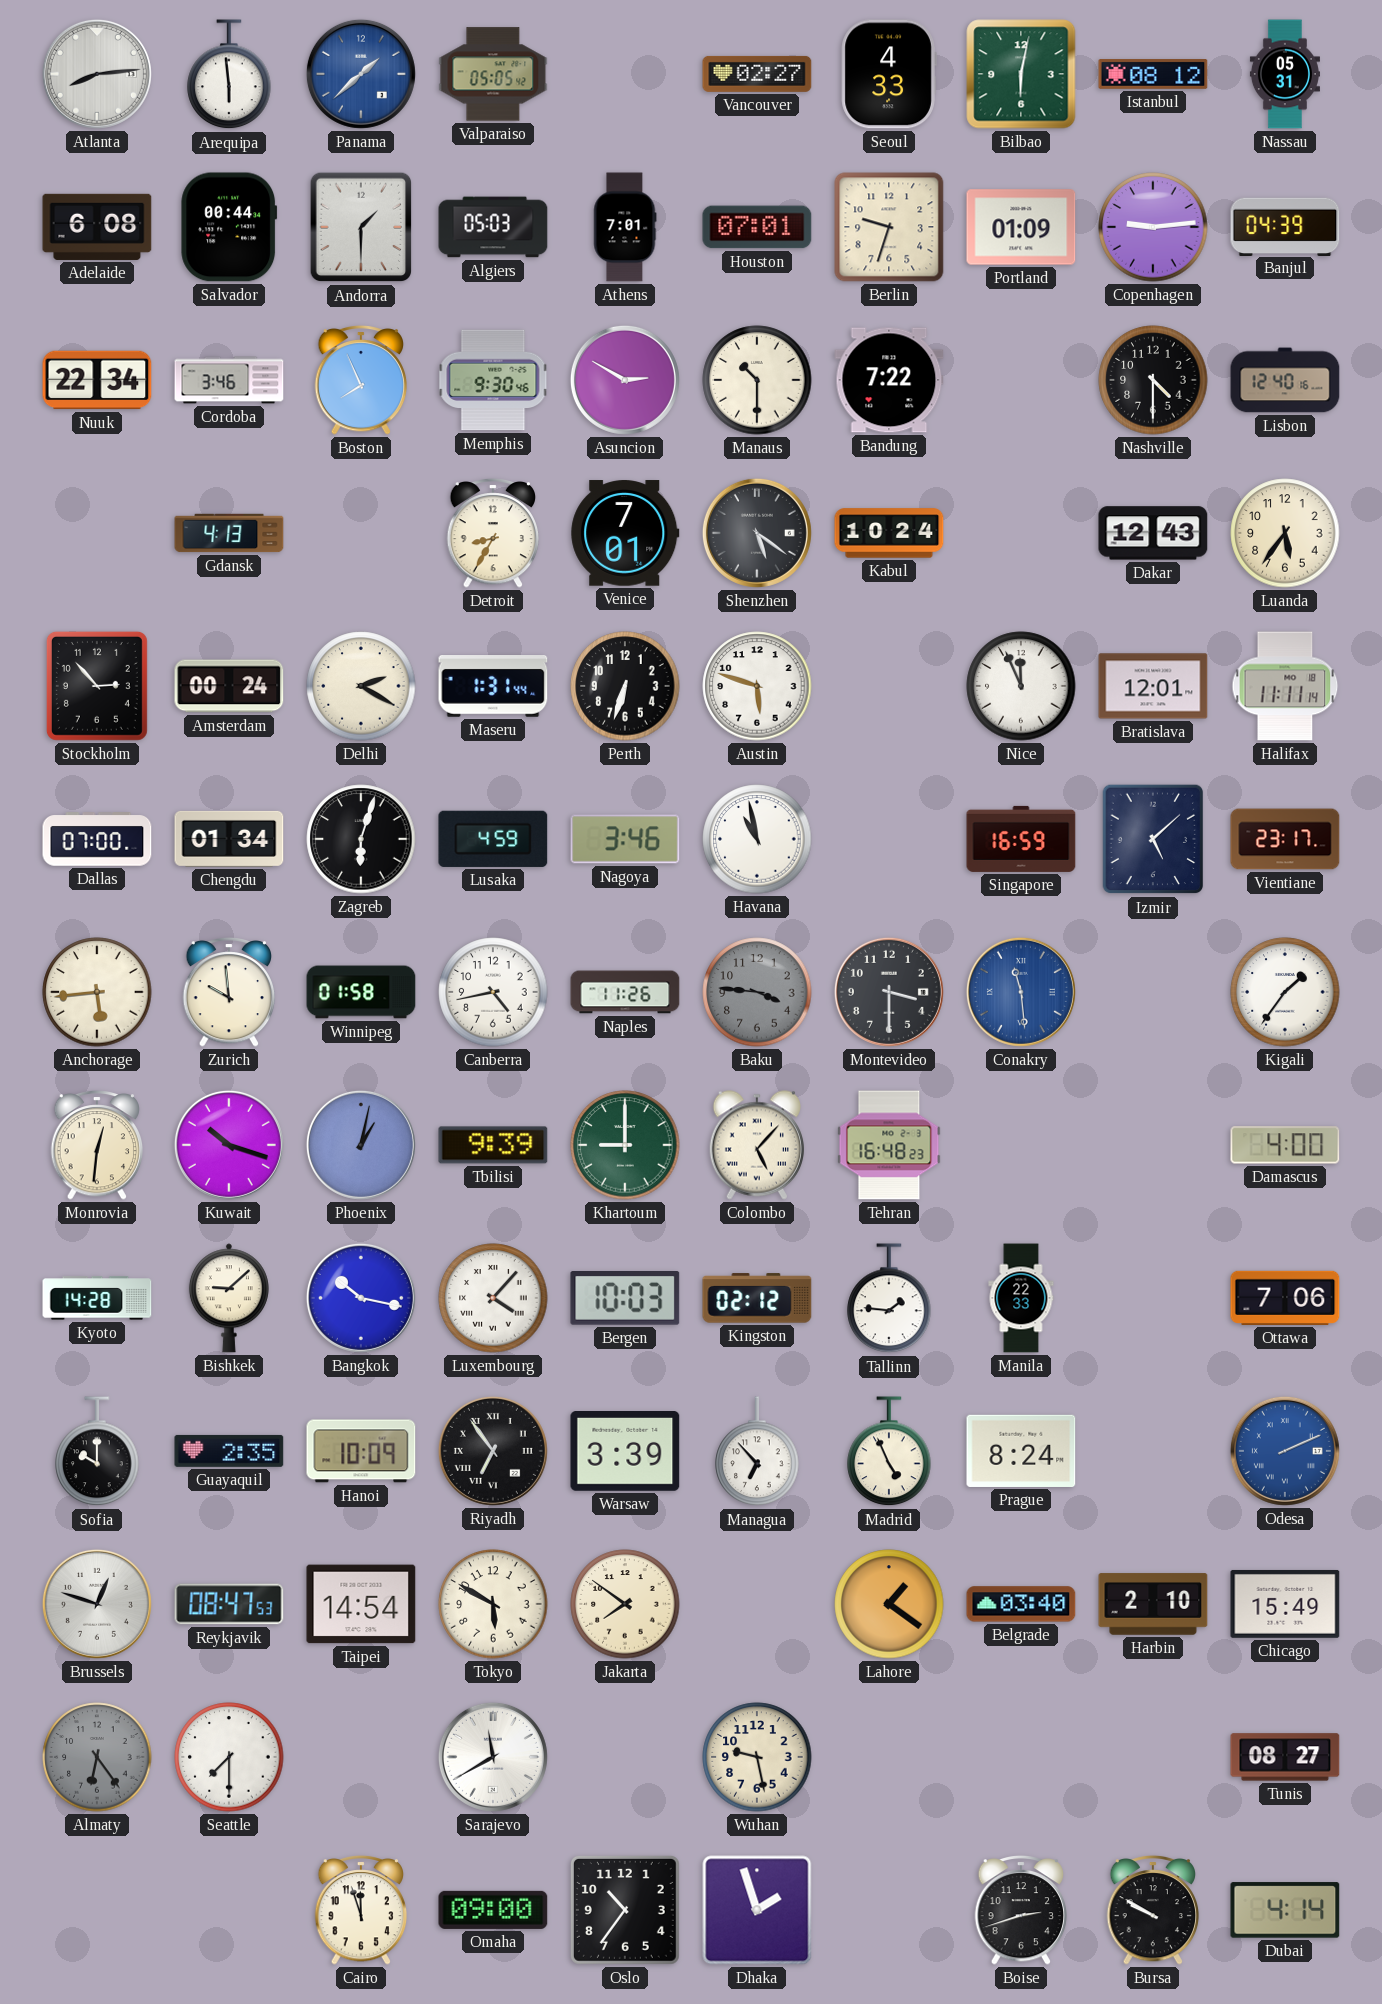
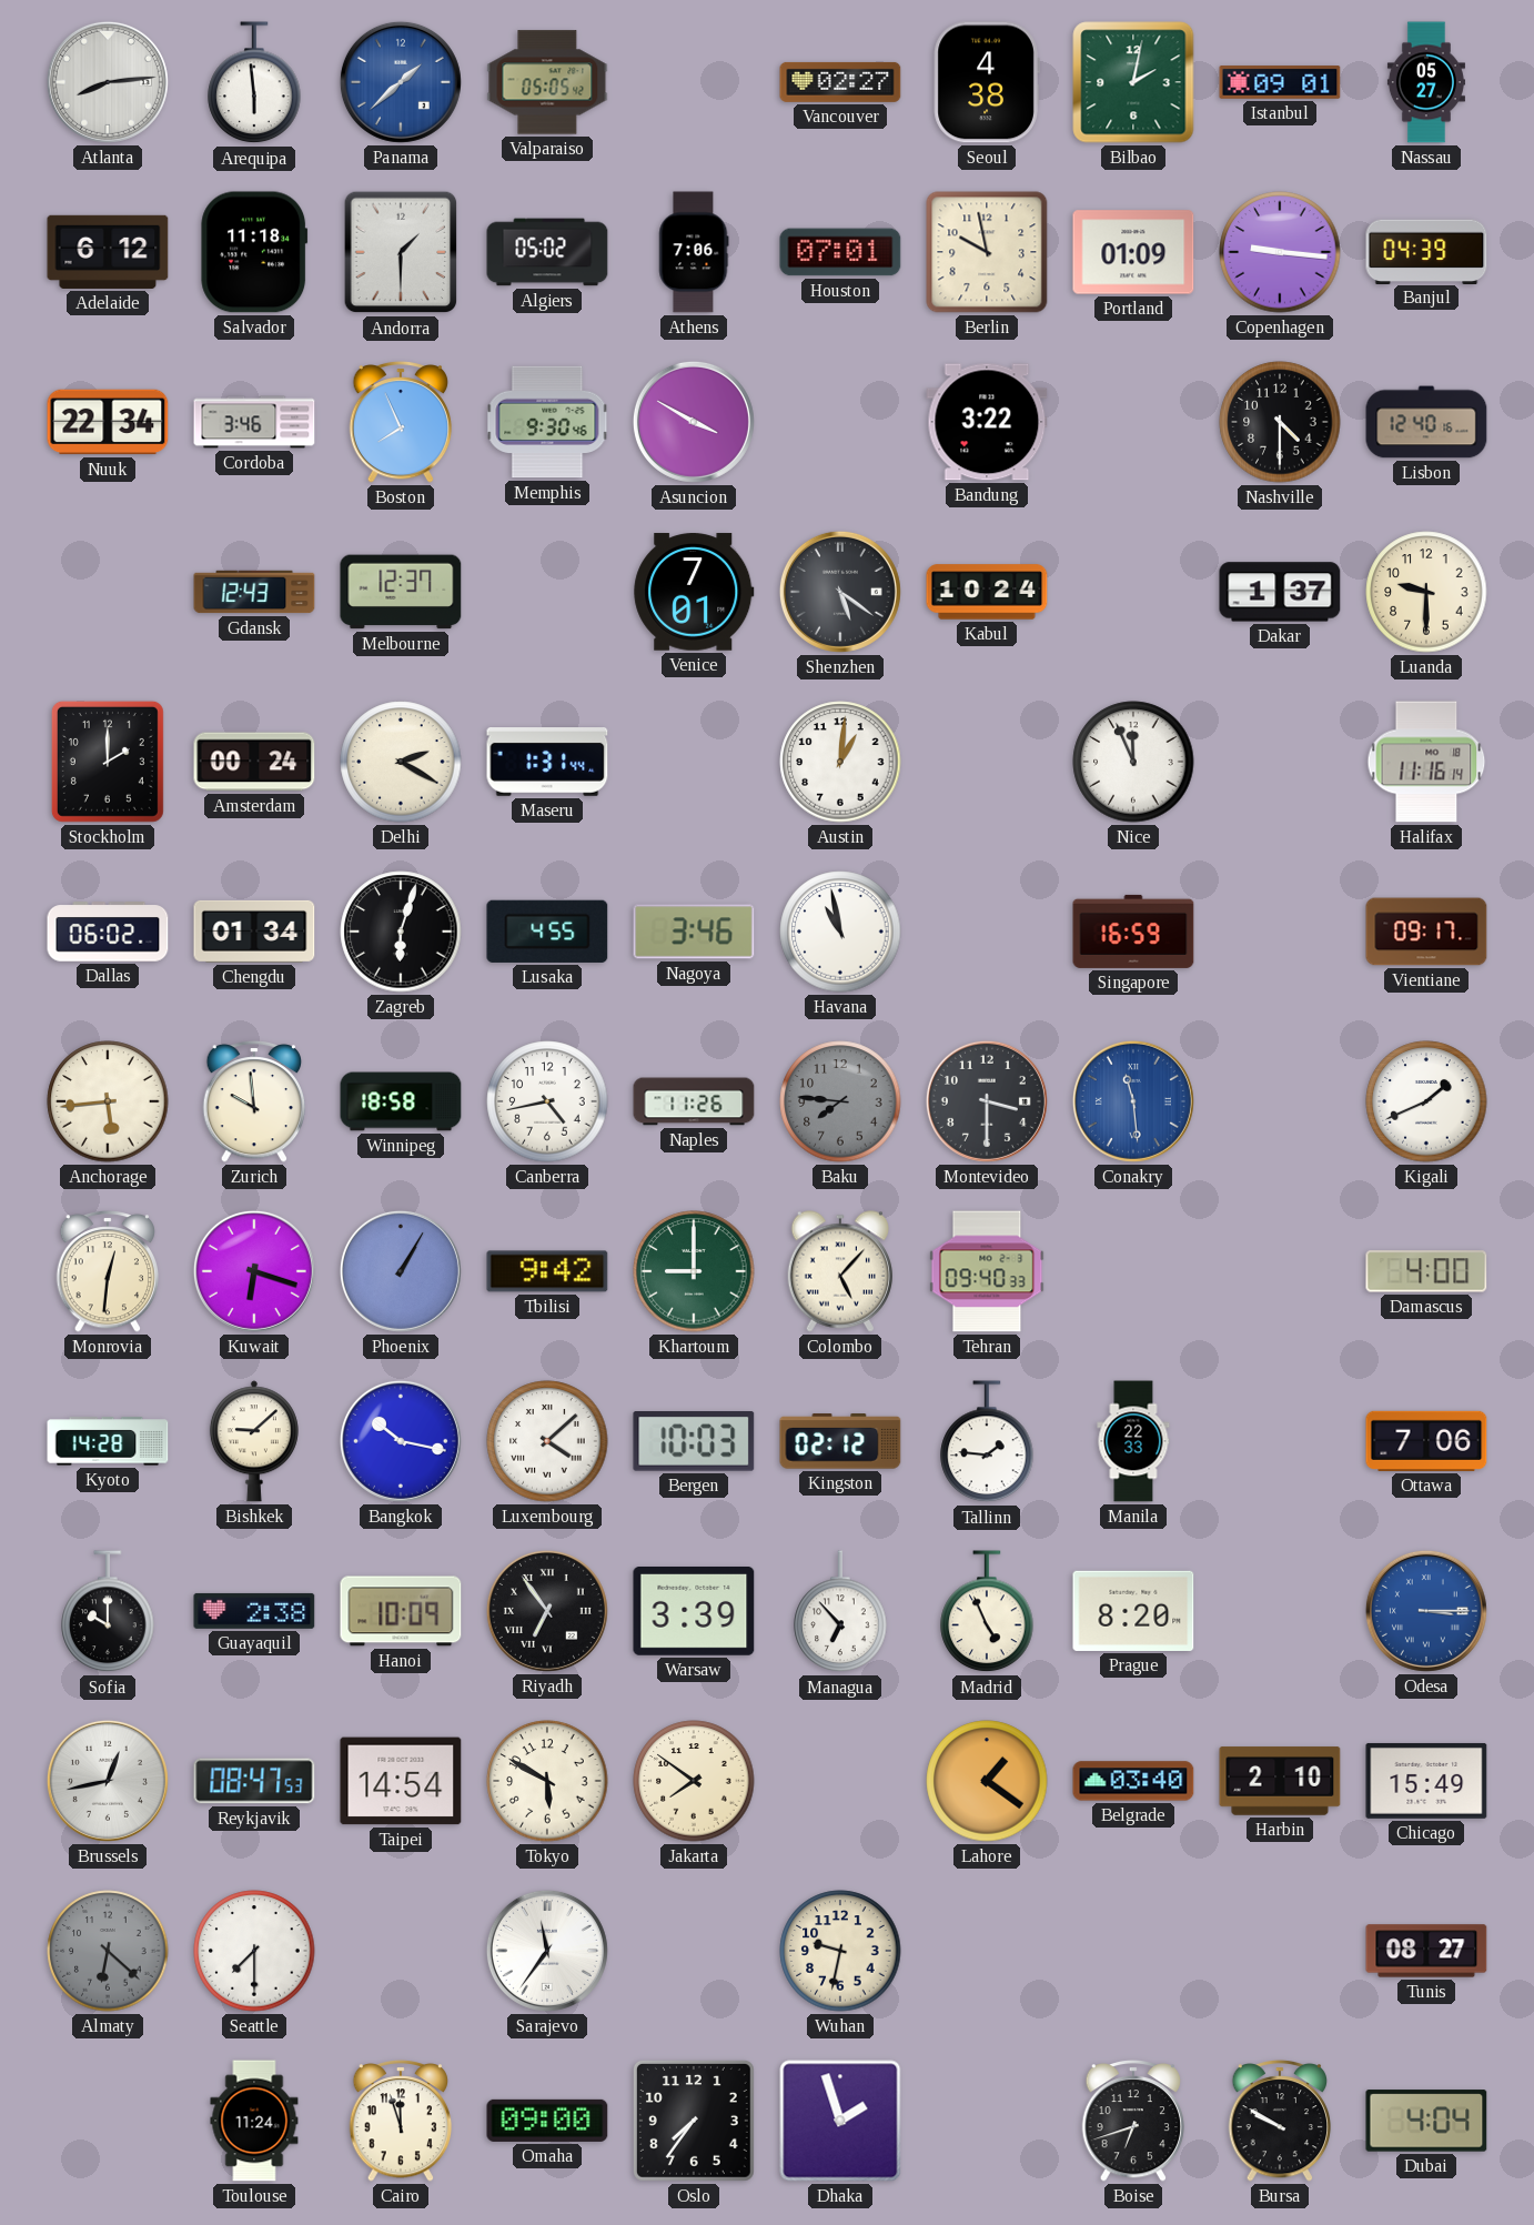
Seoul: 4:33 -> 4:38
Bilbao: 6:02 -> 2:02
Istanbul: 08:12 -> 09:01
Nassau: 05:31 -> 05:27
Adelaide: 6:08 -> 6:12
Salvador: 00:44 -> 11:18
Algiers: 05:03 -> 05:02
Athens: 7:01 -> 7:06
Berlin: 9:33 -> 9:58
Copenhagen: 9:14 -> 9:16
Asuncion: 2:50 -> 3:50
Manaus: 10:30 -> none
Bandung: 7:22 -> 3:22
Gdansk: 4:13 -> 12:43
Melbourne: none -> 12:37
Detroit: 8:35 -> none
Dakar: 12:43 -> 1:37
Luanda: 5:36 -> 9:30
Stockholm: 2:53 -> 2:00
Perth: 6:33 -> none
Austin: 5:48 -> 1:01
Bratislava: 12:01 -> none
Halifax: 11:11 -> 11:16
Dallas: 07:00 -> 06:02
Lusaka: 4:59 -> 4:55
Izmir: 5:08 -> none
Vientiane: 23:17 -> 09:17
Winnipeg: 01:58 -> 18:58
Baku: 3:46 -> 7:46
Kigali: 1:36 -> 1:41
Kuwait: 10:18 -> 6:18
Phoenix: 1:02 -> 1:05
Tbilisi: 9:39 -> 9:42
Tehran: 16:48 -> 09:40
Luxembourg: 4:07 -> 4:08
Guayaquil: 2:35 -> 2:38
Prague: 8:24 -> 8:20
Odesa: 2:11 -> 3:15
Brussels: 12:48 -> 12:43
Almaty: 6:24 -> 6:22
Sarajevo: 11:40 -> 11:36
Wuhan: 9:28 -> 9:32
Toulouse: none -> 11:24
Oslo: 10:36 -> 7:36
Boise: 2:42 -> 6:42
Dubai: 4:14 -> 4:04
